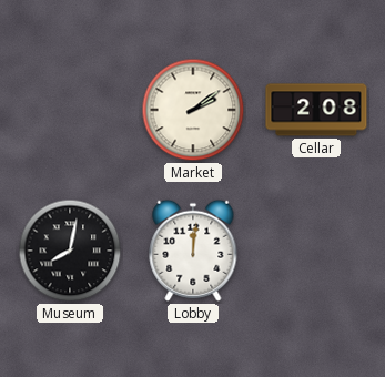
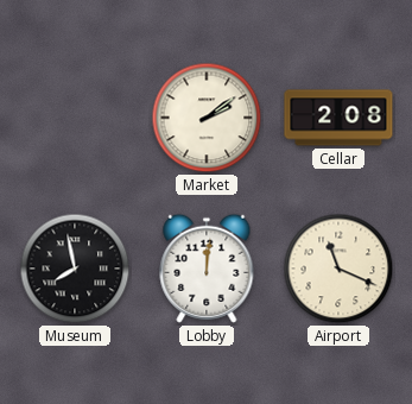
Museum: 8:02 -> 7:58
Airport: none -> 11:19
